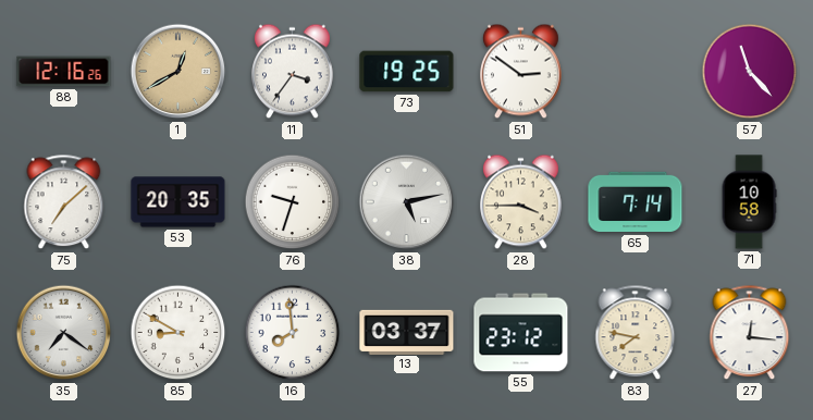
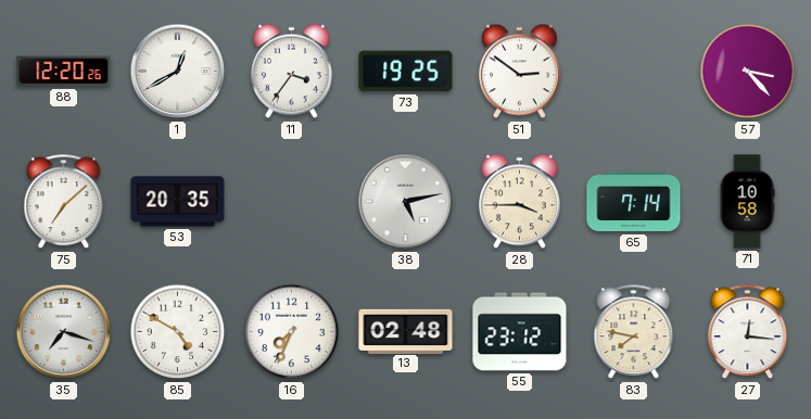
88: 12:16 -> 12:20
1 dial: champagne -> white
57: 11:23 -> 3:23
76: 9:33 -> none
35: 7:21 -> 7:18
85: 8:50 -> 4:50
16: 7:59 -> 7:34
13: 03:37 -> 02:48
